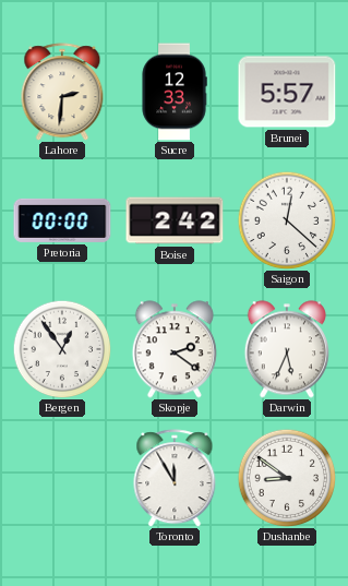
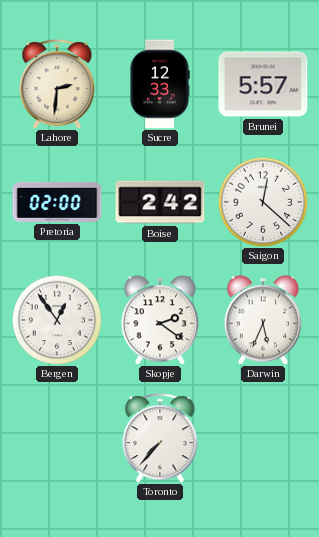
Pretoria: 00:00 -> 02:00
Toronto: 11:55 -> 7:37
Dushanbe: 8:51 -> none
